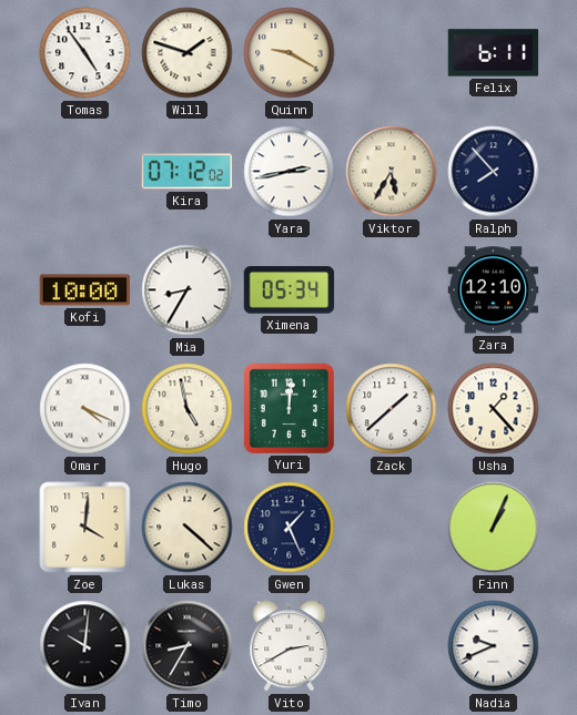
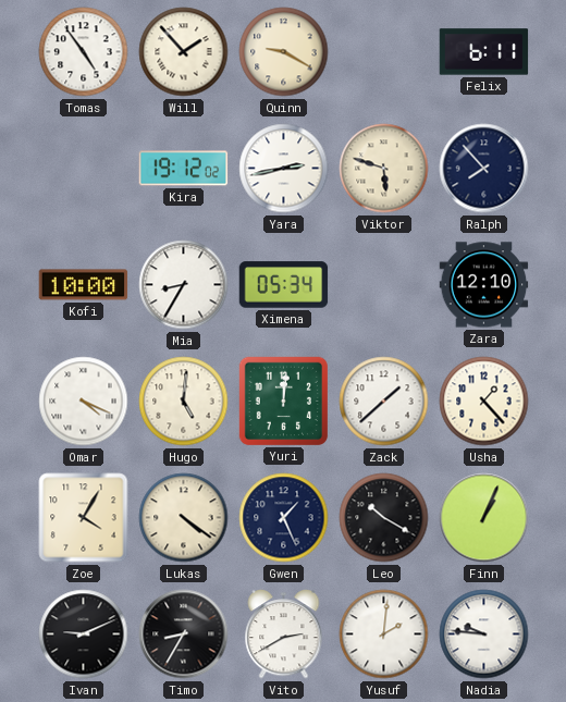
Will: 1:48 -> 1:53
Kira: 07:12 -> 19:12
Viktor: 5:35 -> 5:48
Hugo: 4:58 -> 5:01
Zoe: 4:01 -> 4:05
Lukas: 4:22 -> 4:21
Leo: none -> 10:20
Ivan: 10:01 -> 9:11
Yusuf: none -> 2:01
Nadia: 9:41 -> 9:46
